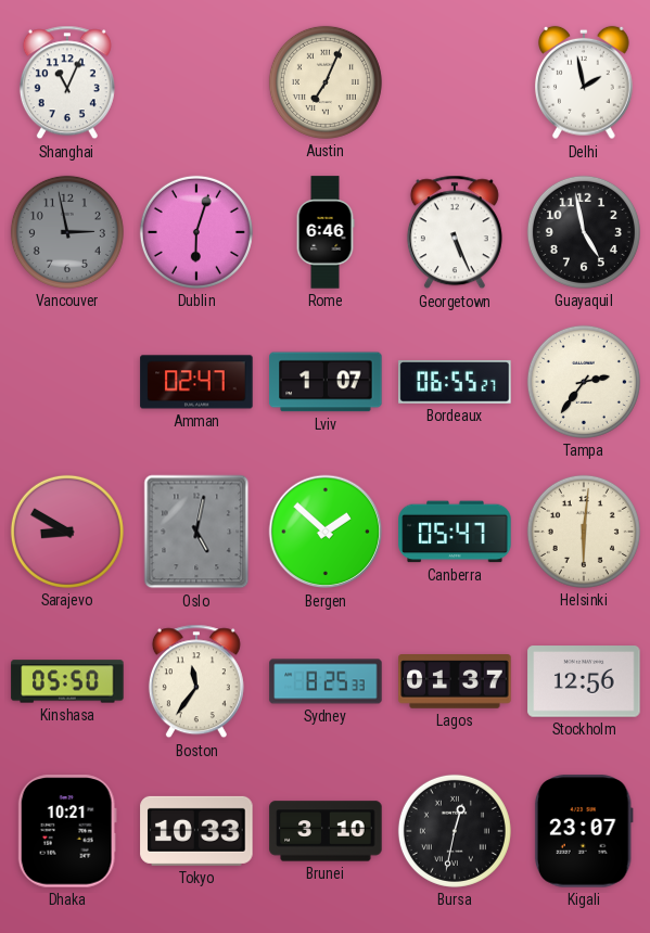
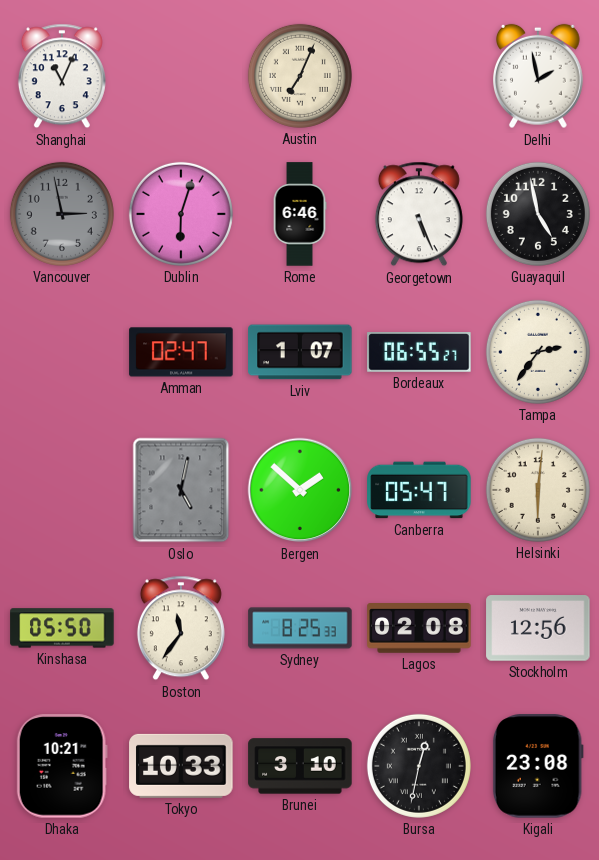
Sarajevo: 8:50 -> none
Lagos: 01:37 -> 02:08
Kigali: 23:07 -> 23:08
